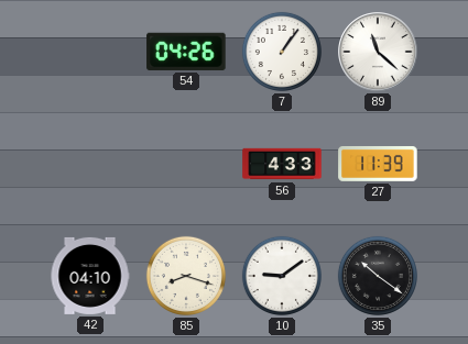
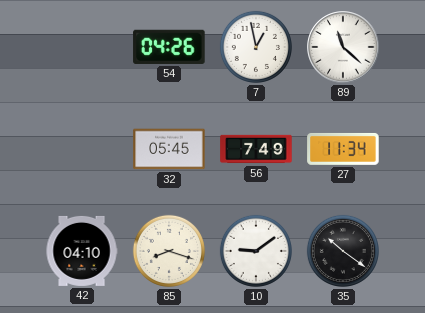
7: 1:06 -> 12:58
32: none -> 05:45
56: 4:33 -> 7:49
27: 11:39 -> 11:34
